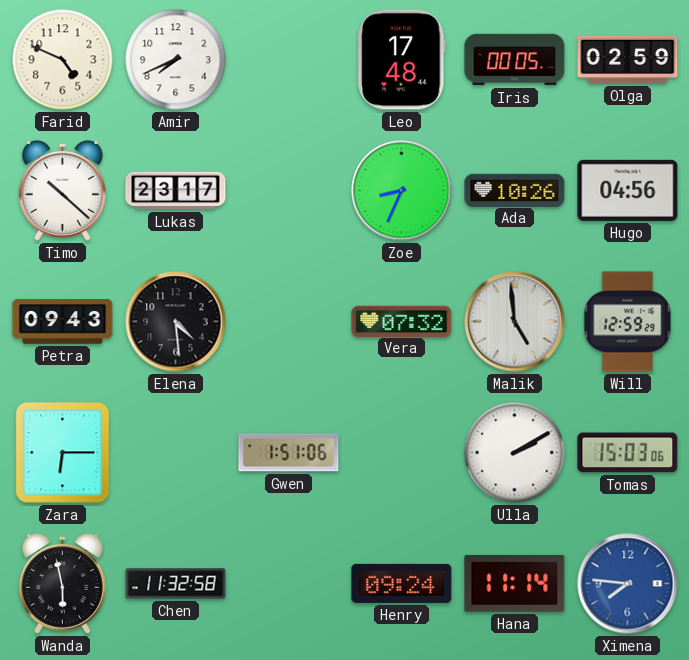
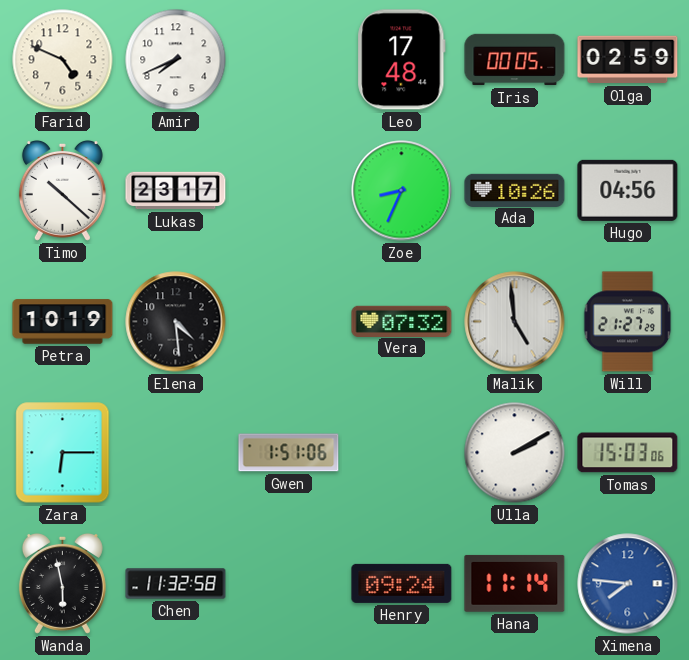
Petra: 09:43 -> 10:19
Will: 12:59 -> 21:27
